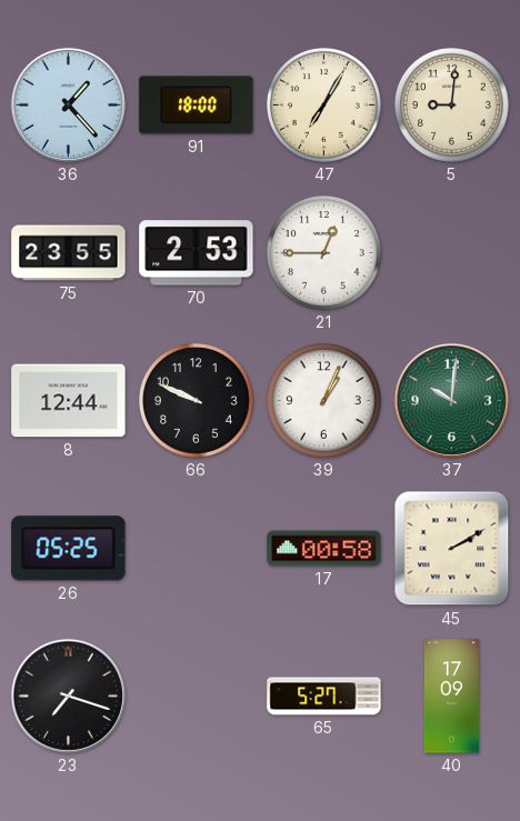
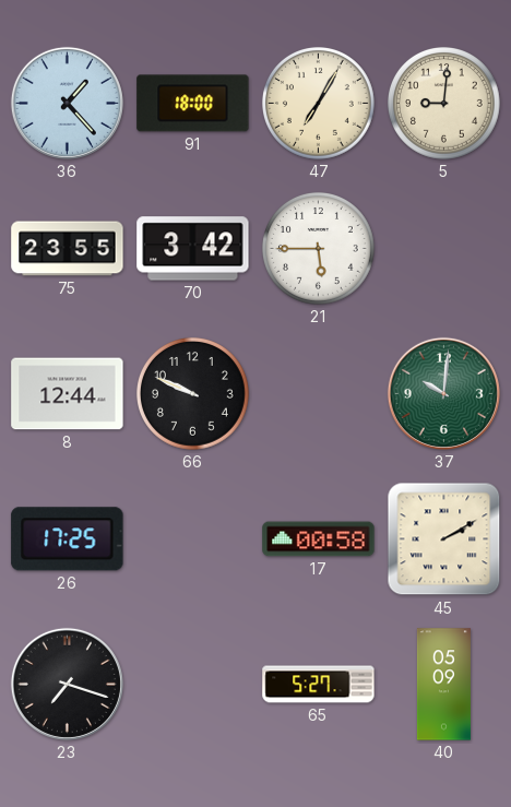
70: 2:53 -> 3:42
21: 12:45 -> 5:45
39: 1:04 -> none
26: 05:25 -> 17:25
40: 17:09 -> 05:09
